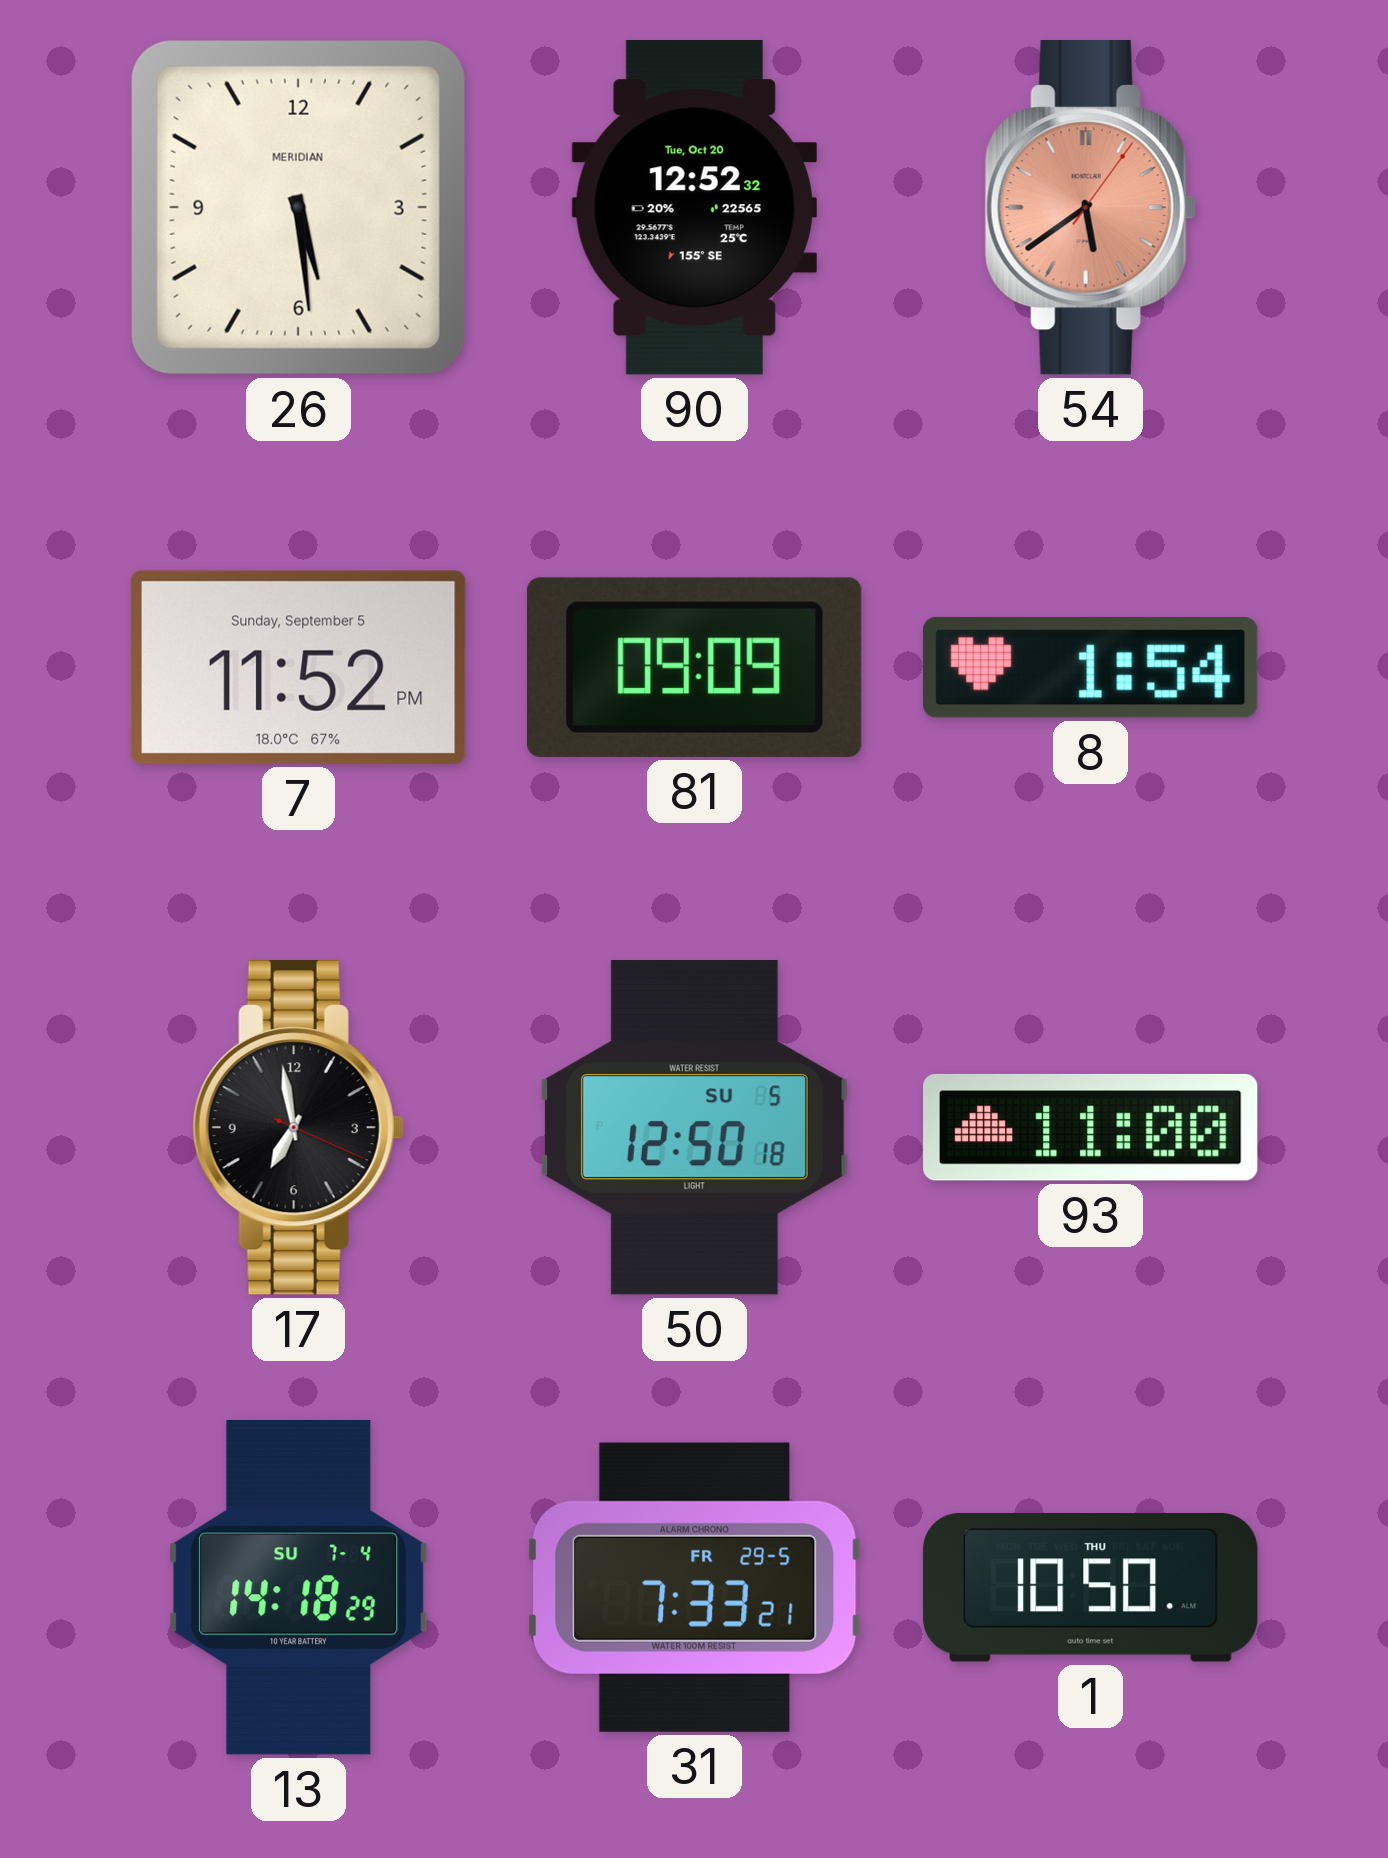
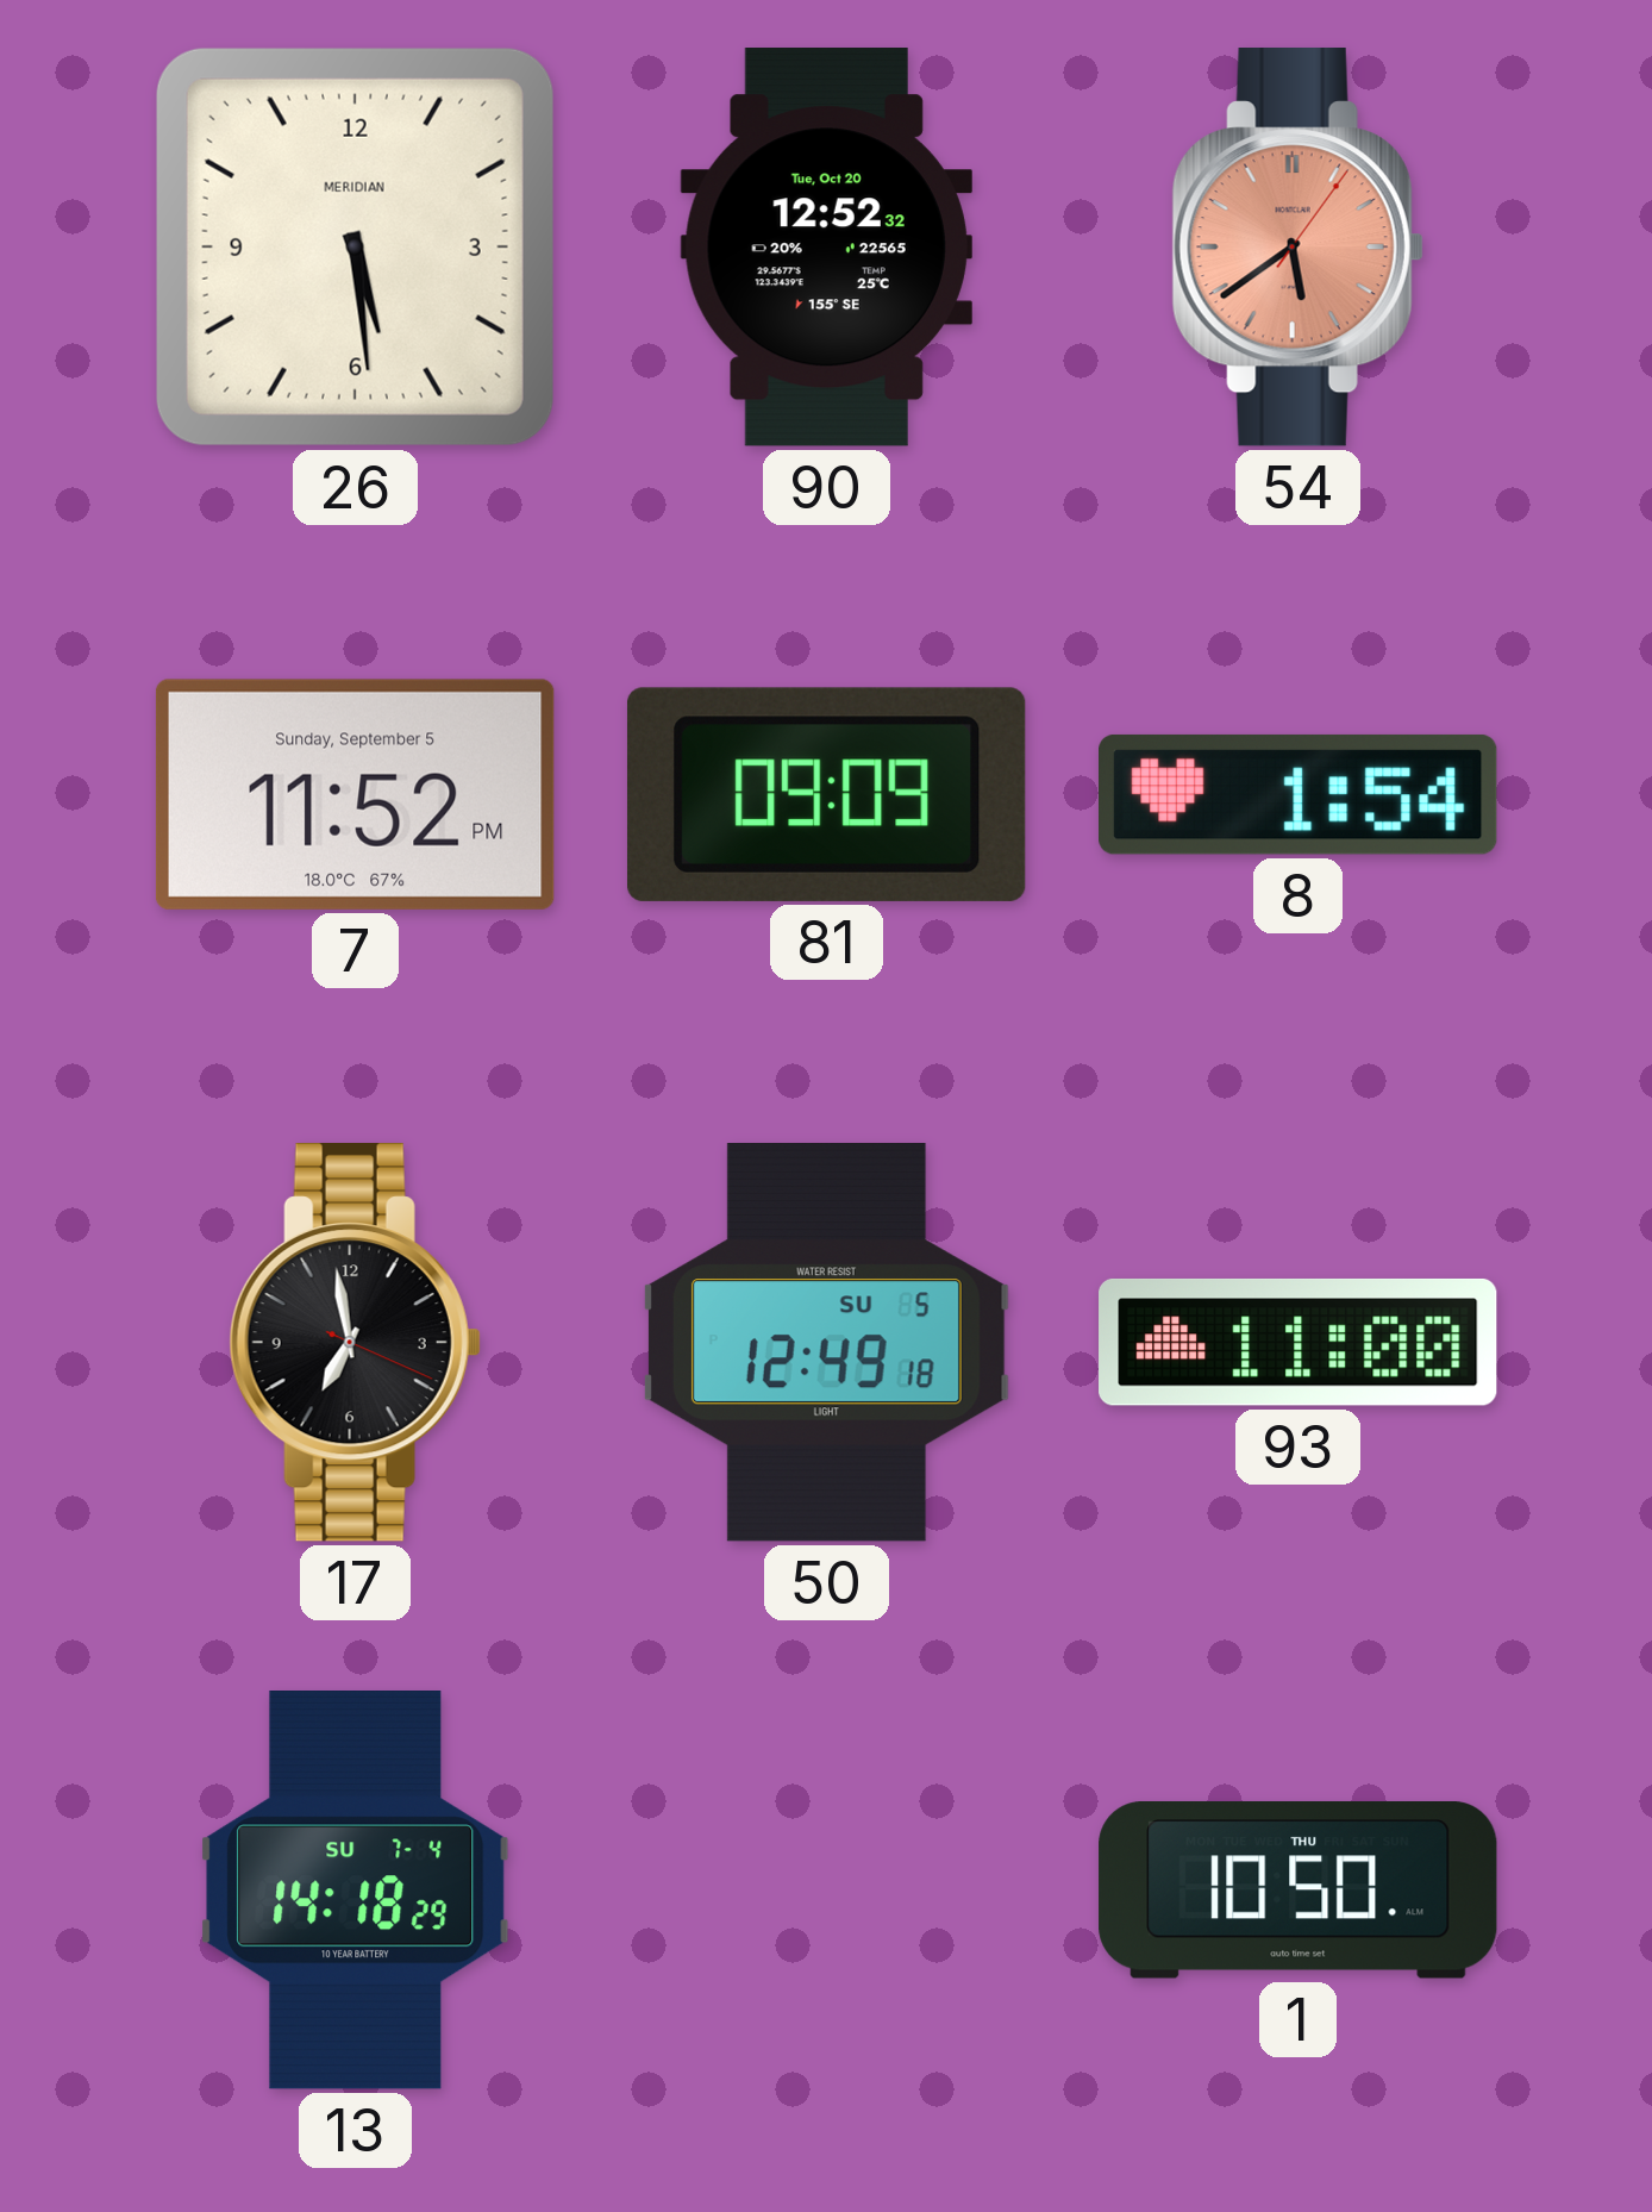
50: 12:50 -> 12:49
31: 7:33 -> none
